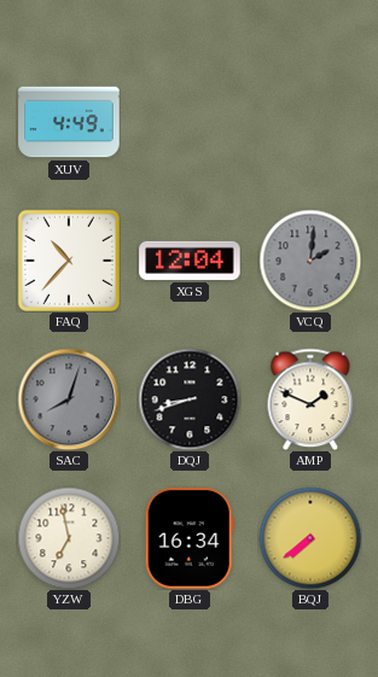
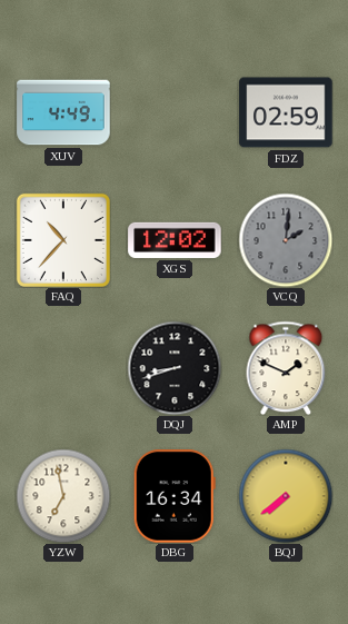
FDZ: none -> 02:59
XGS: 12:04 -> 12:02
SAC: 8:03 -> none
